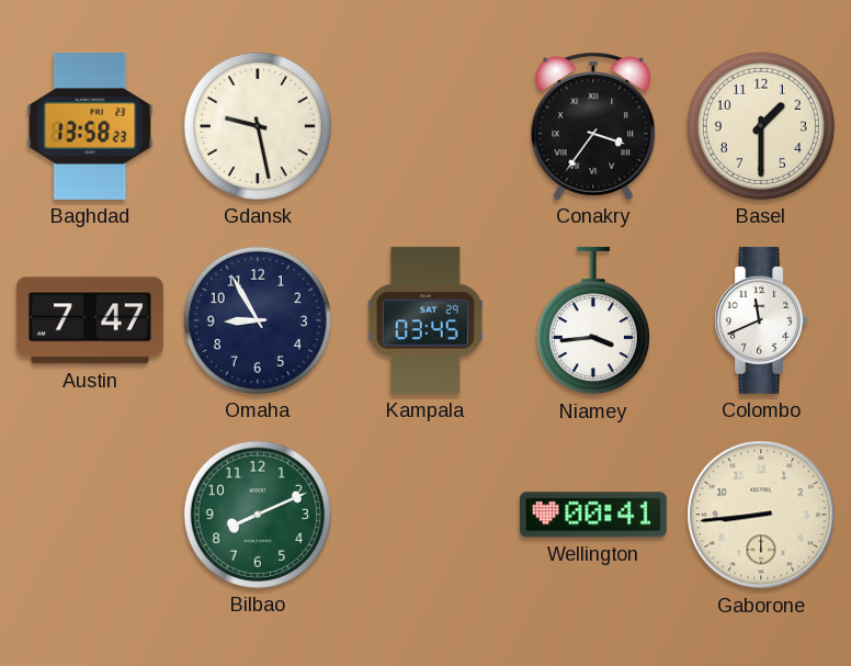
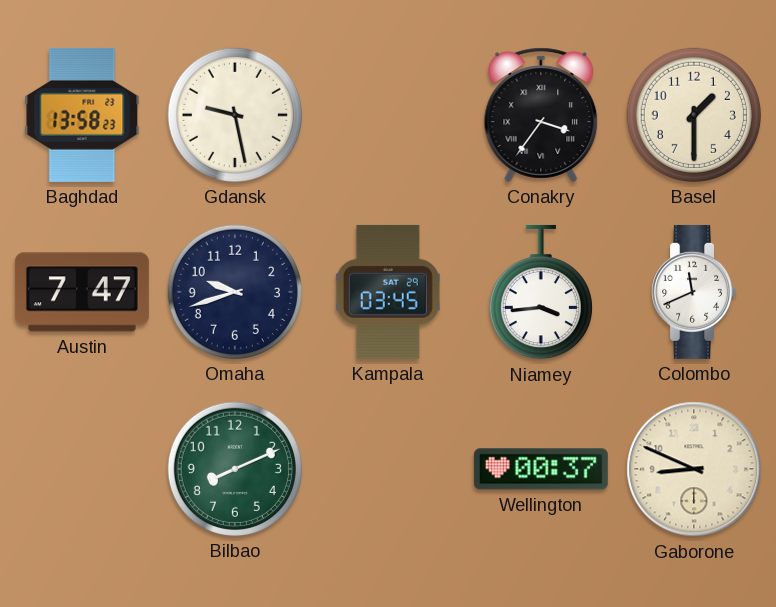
Omaha: 8:55 -> 9:42
Wellington: 00:41 -> 00:37
Gaborone: 8:44 -> 8:49
